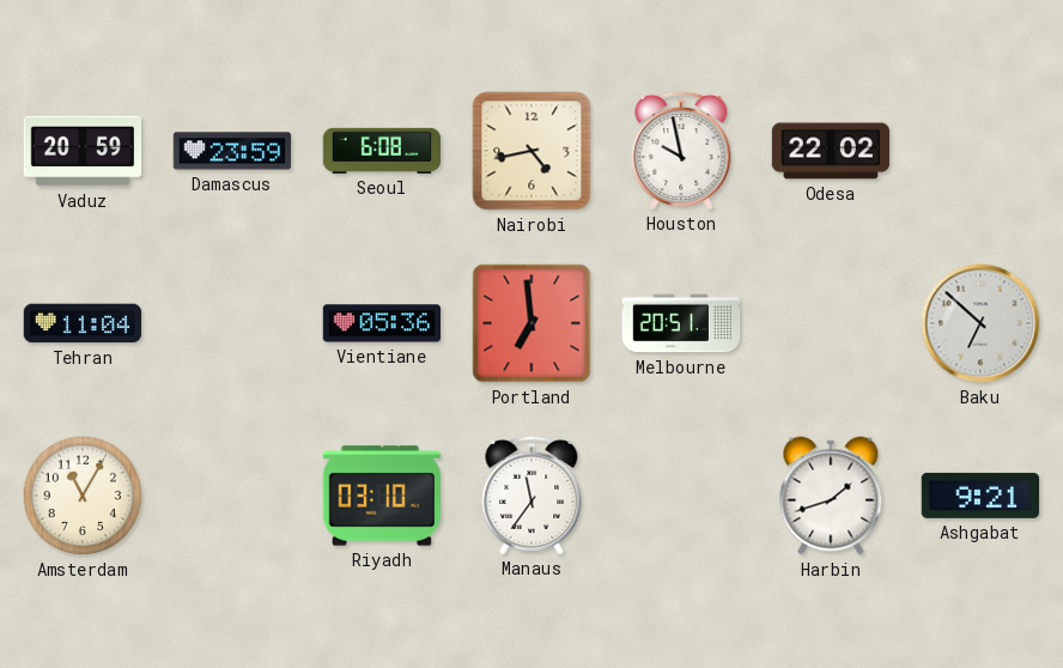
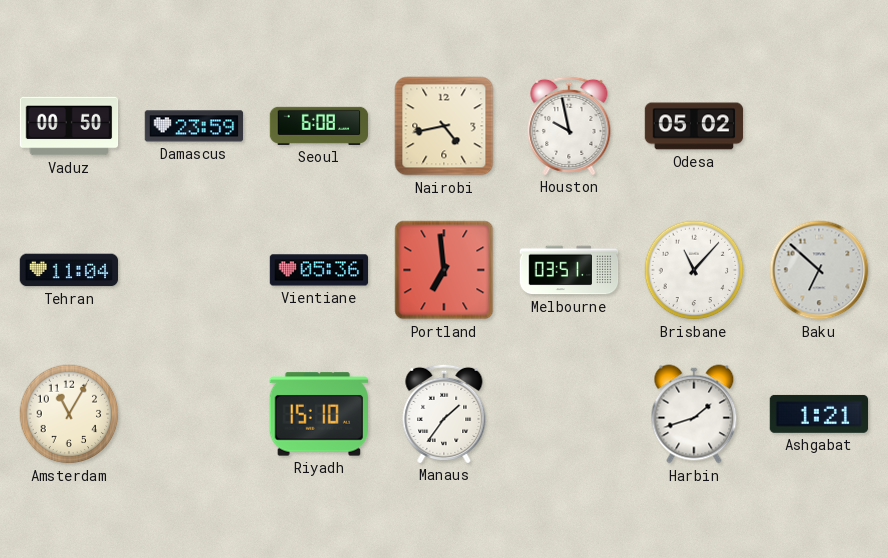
Vaduz: 20:59 -> 00:50
Odesa: 22:02 -> 05:02
Melbourne: 20:51 -> 03:51
Brisbane: none -> 11:07
Riyadh: 03:10 -> 15:10
Manaus: 11:36 -> 1:36
Ashgabat: 9:21 -> 1:21
